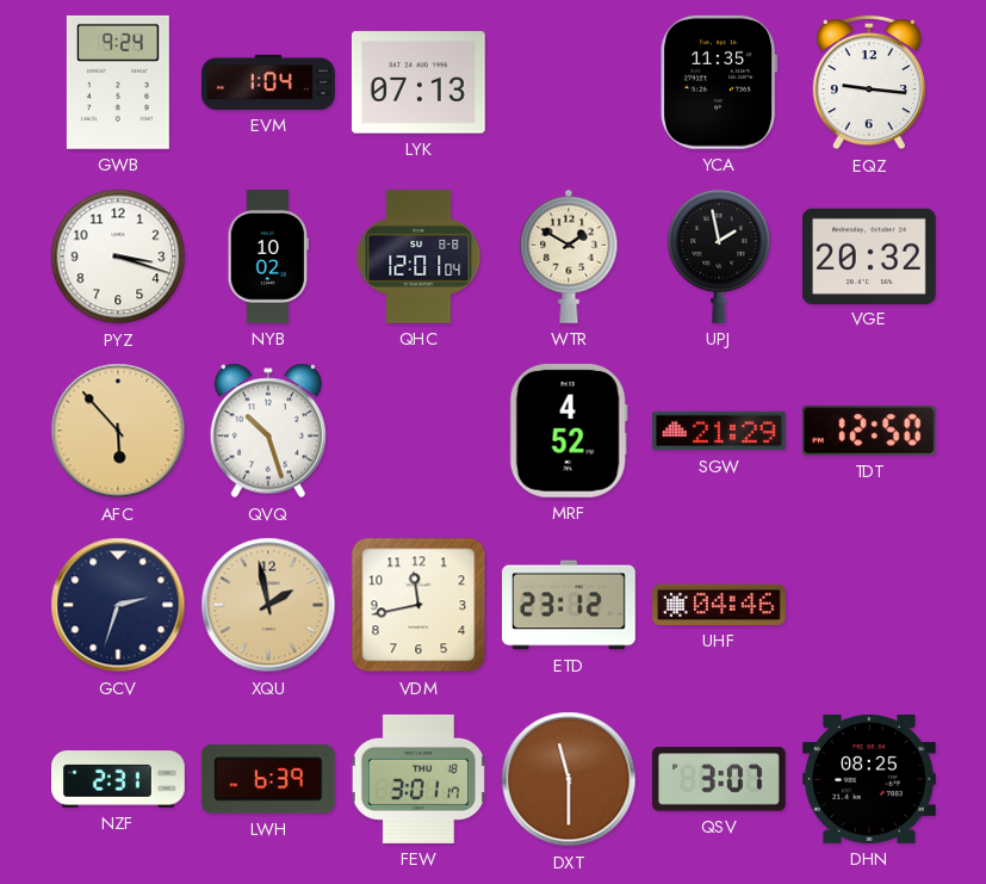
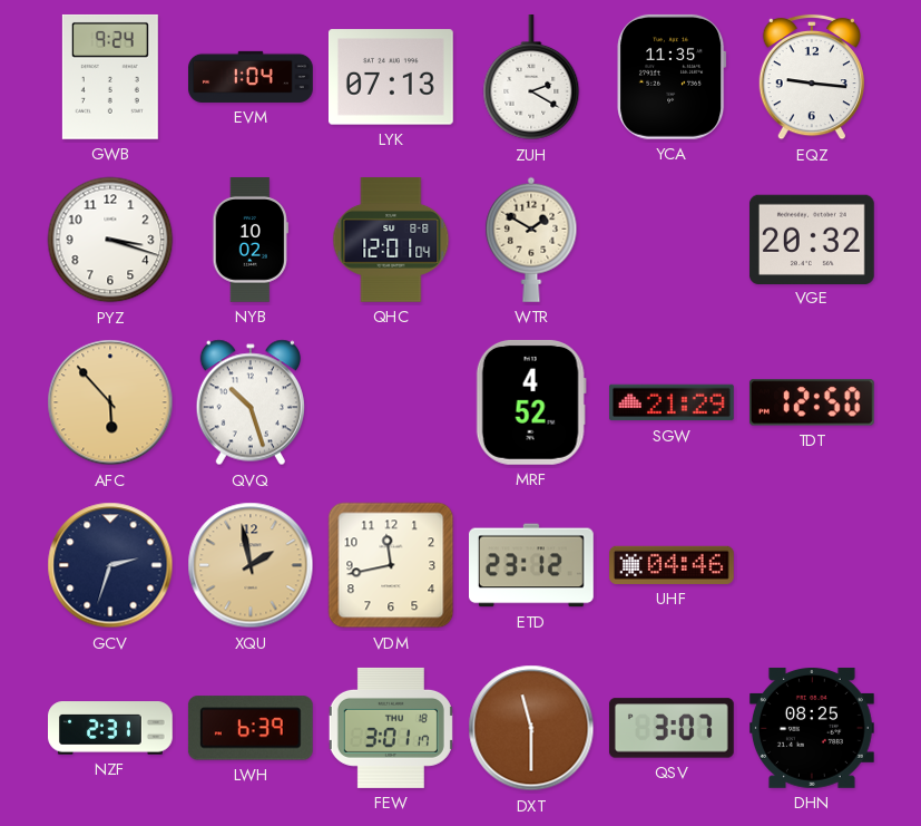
ZUH: none -> 2:20
UPJ: 1:58 -> none
